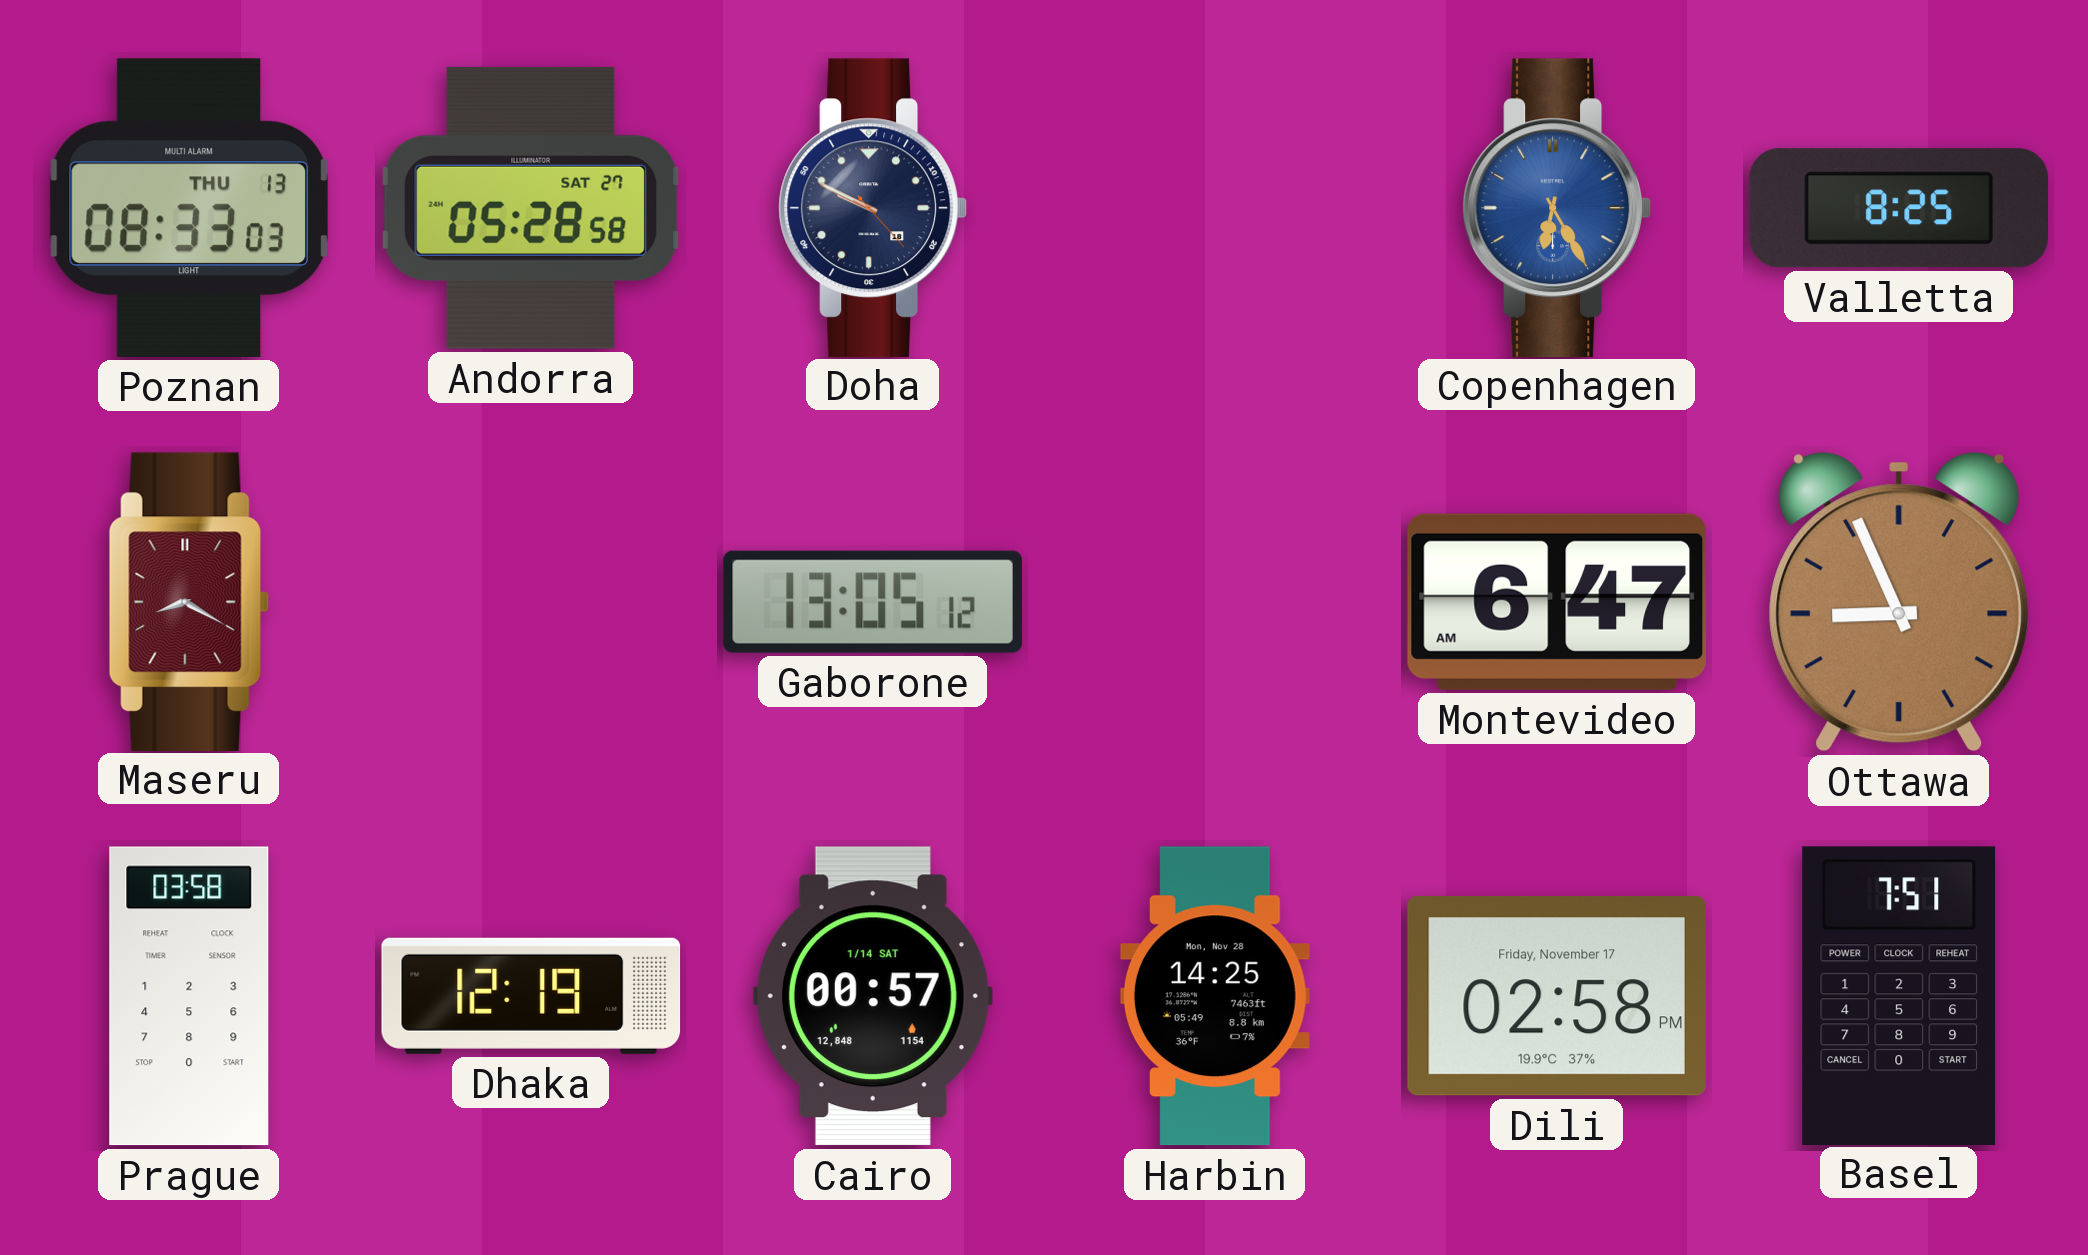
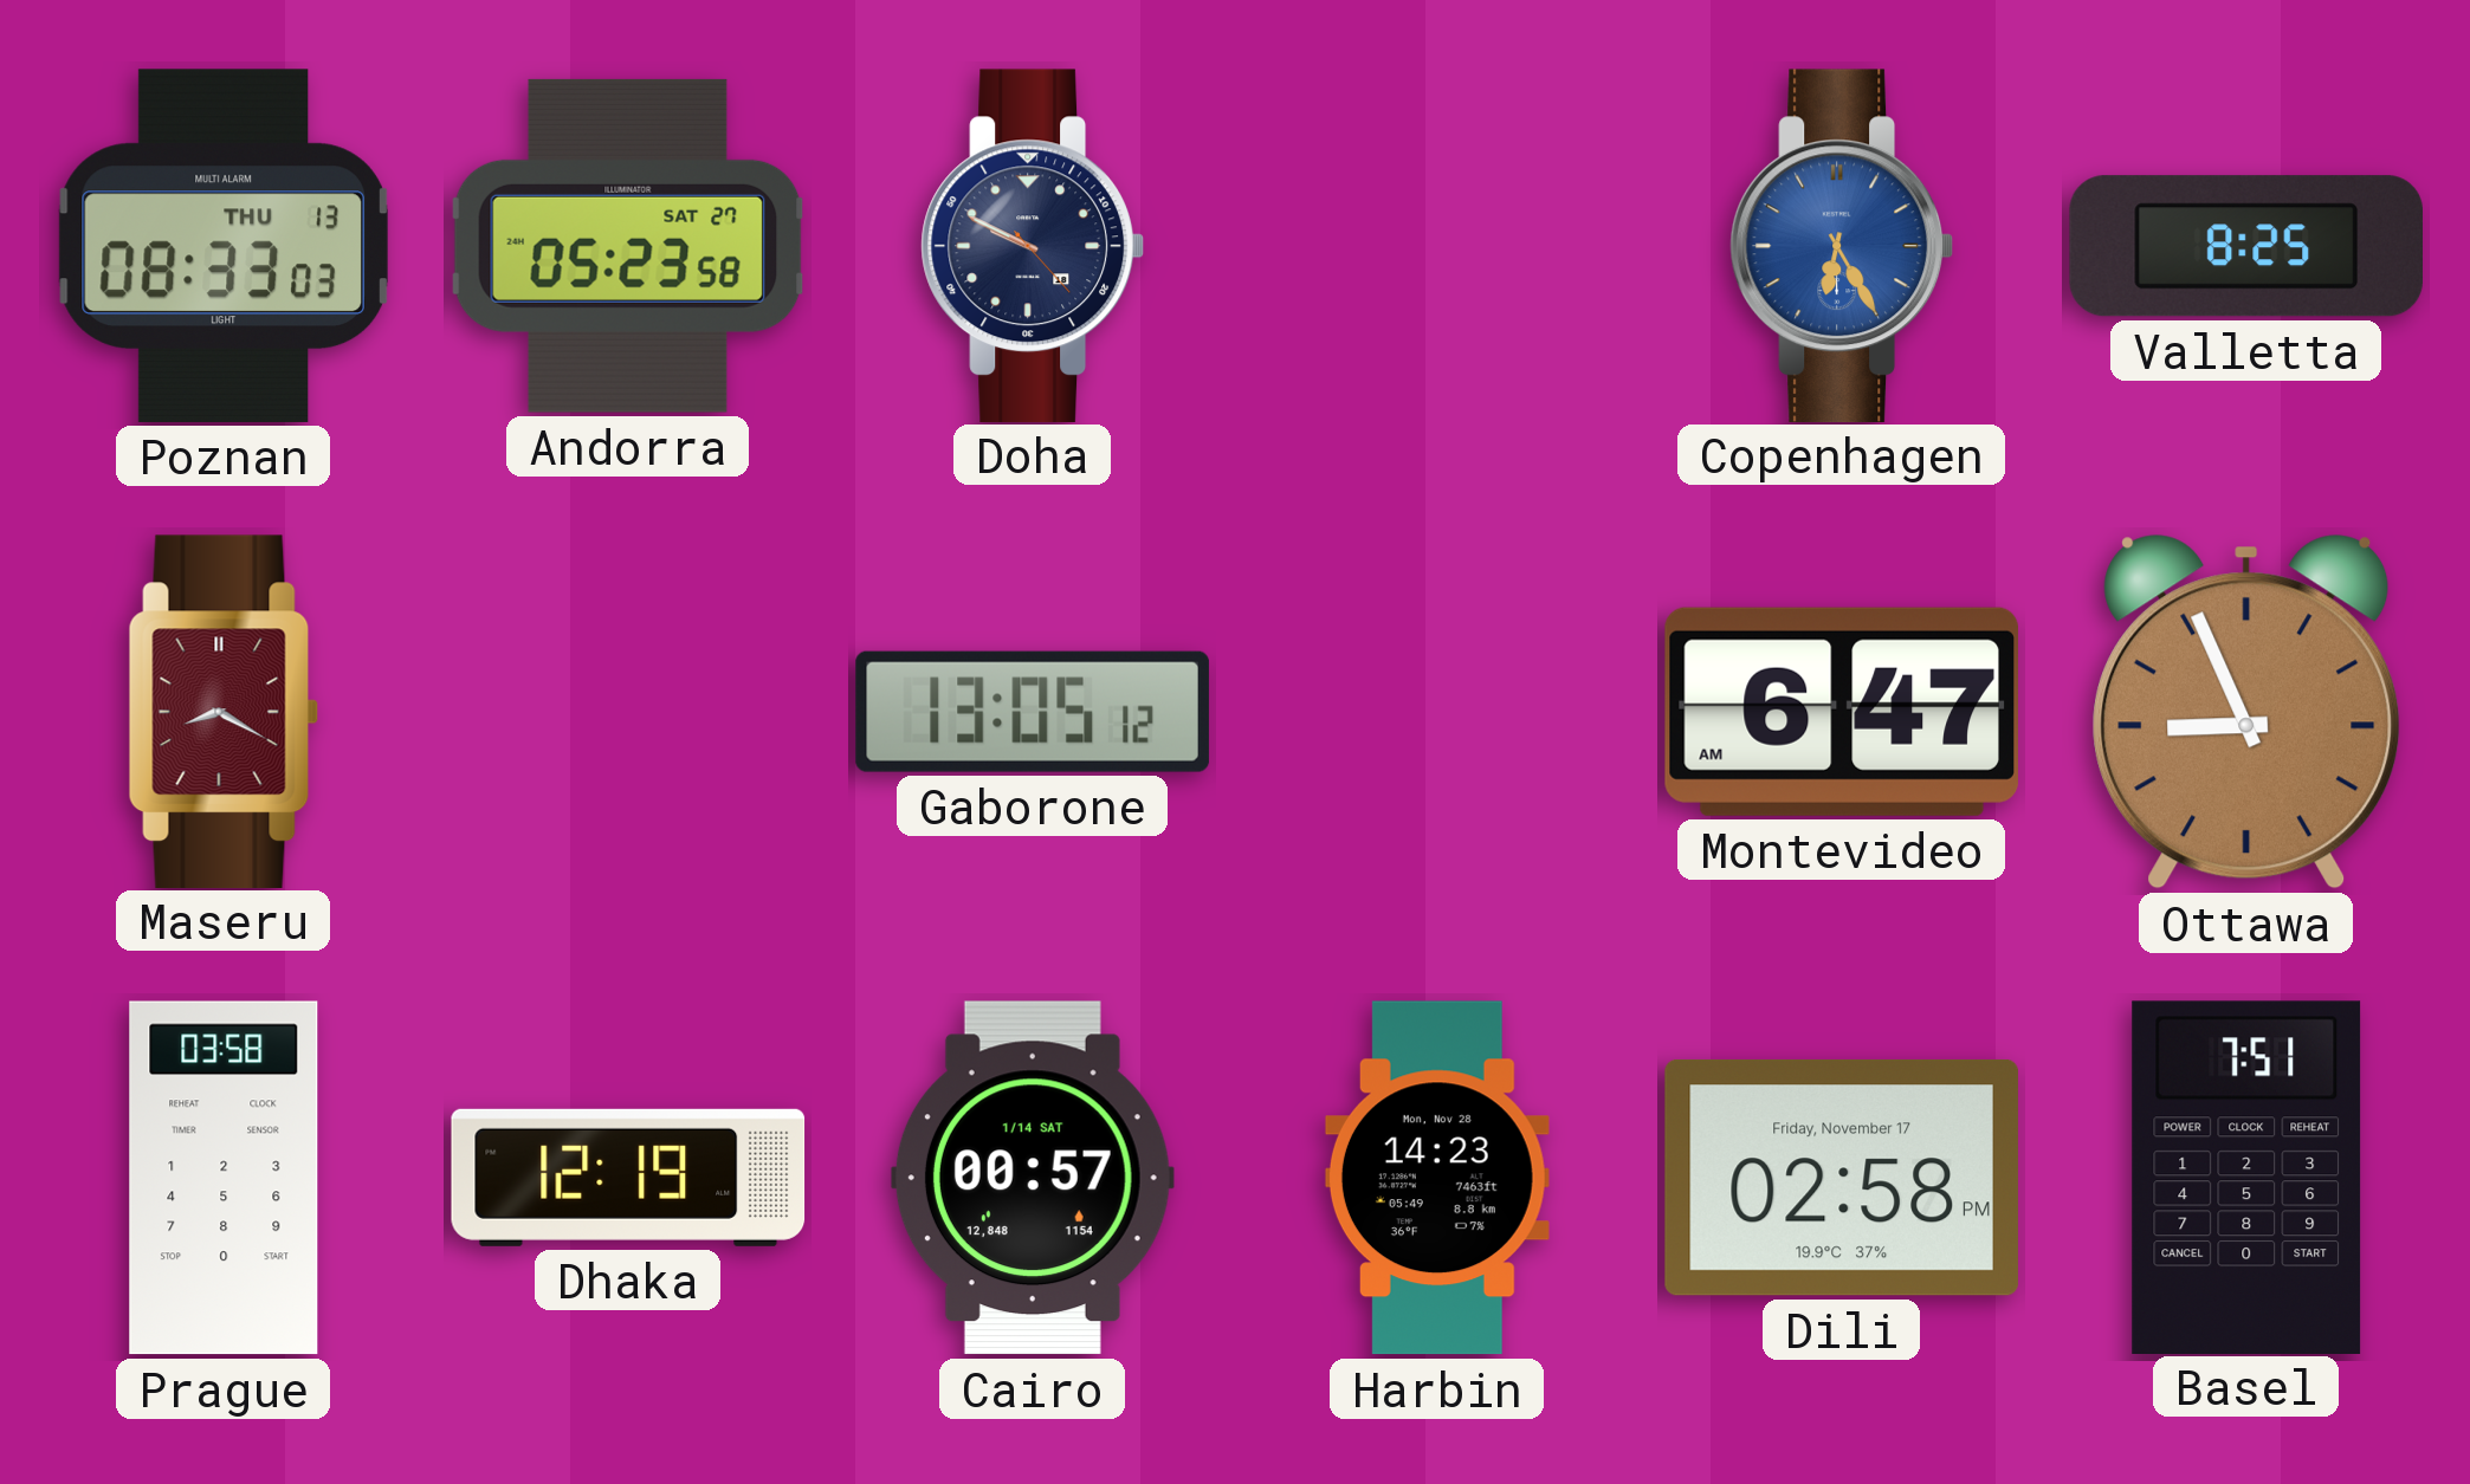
Andorra: 05:28 -> 05:23
Harbin: 14:25 -> 14:23
